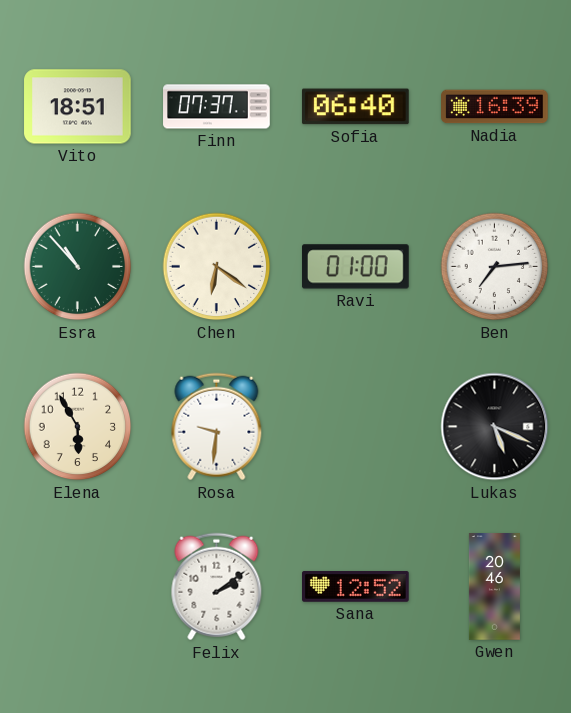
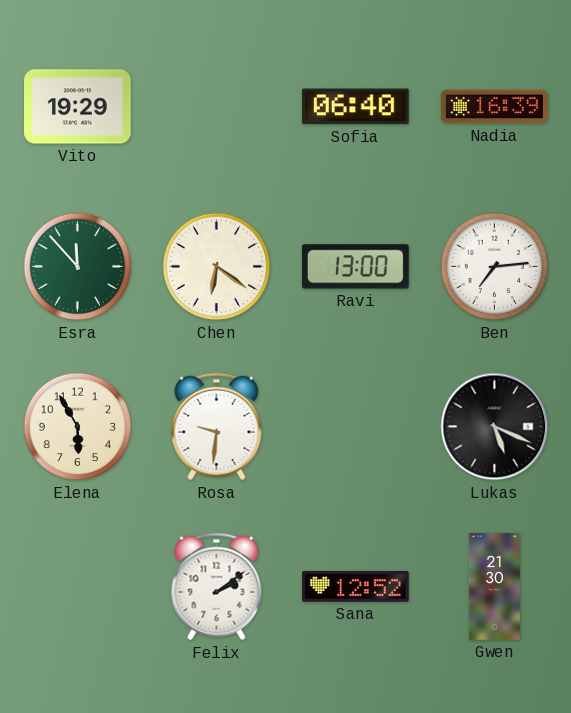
Vito: 18:51 -> 19:29
Finn: 07:37 -> none
Esra: 10:53 -> 11:53
Ravi: 01:00 -> 13:00
Gwen: 20:46 -> 21:30
